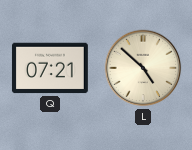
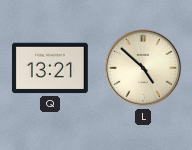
Q: 07:21 -> 13:21
